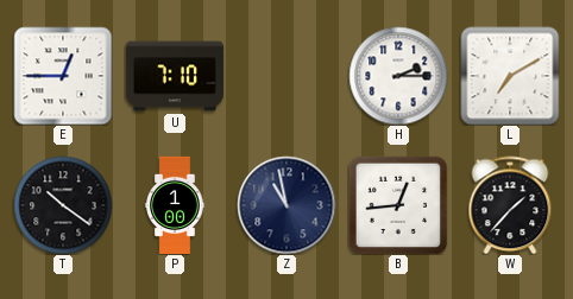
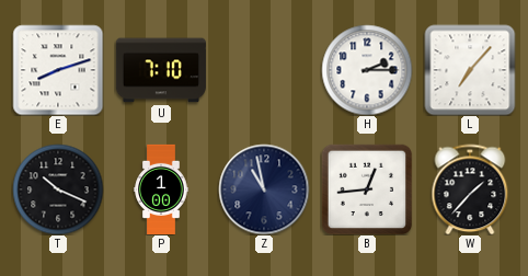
E: 12:45 -> 8:12
L: 7:10 -> 7:07
T: 10:21 -> 10:19
